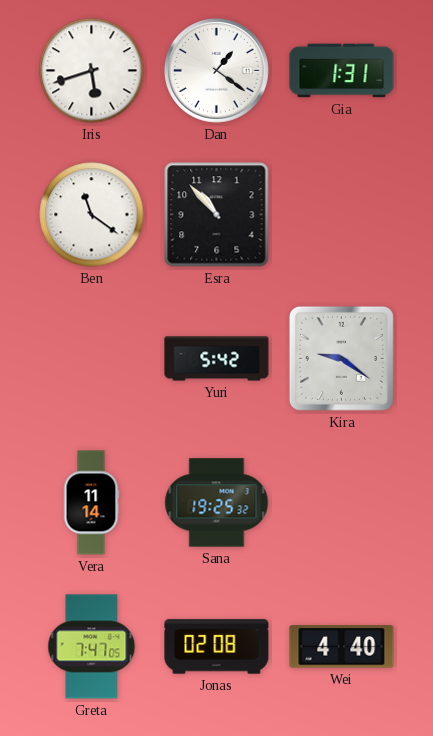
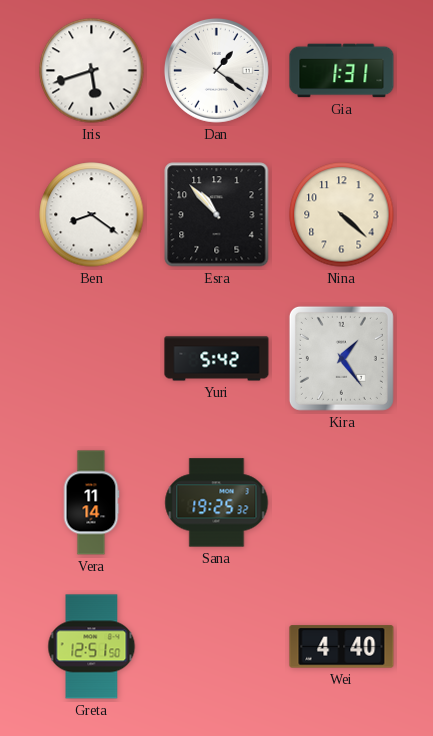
Ben: 11:21 -> 8:21
Nina: none -> 4:22
Kira: 9:21 -> 1:24
Greta: 7:47 -> 12:51
Jonas: 02:08 -> none
